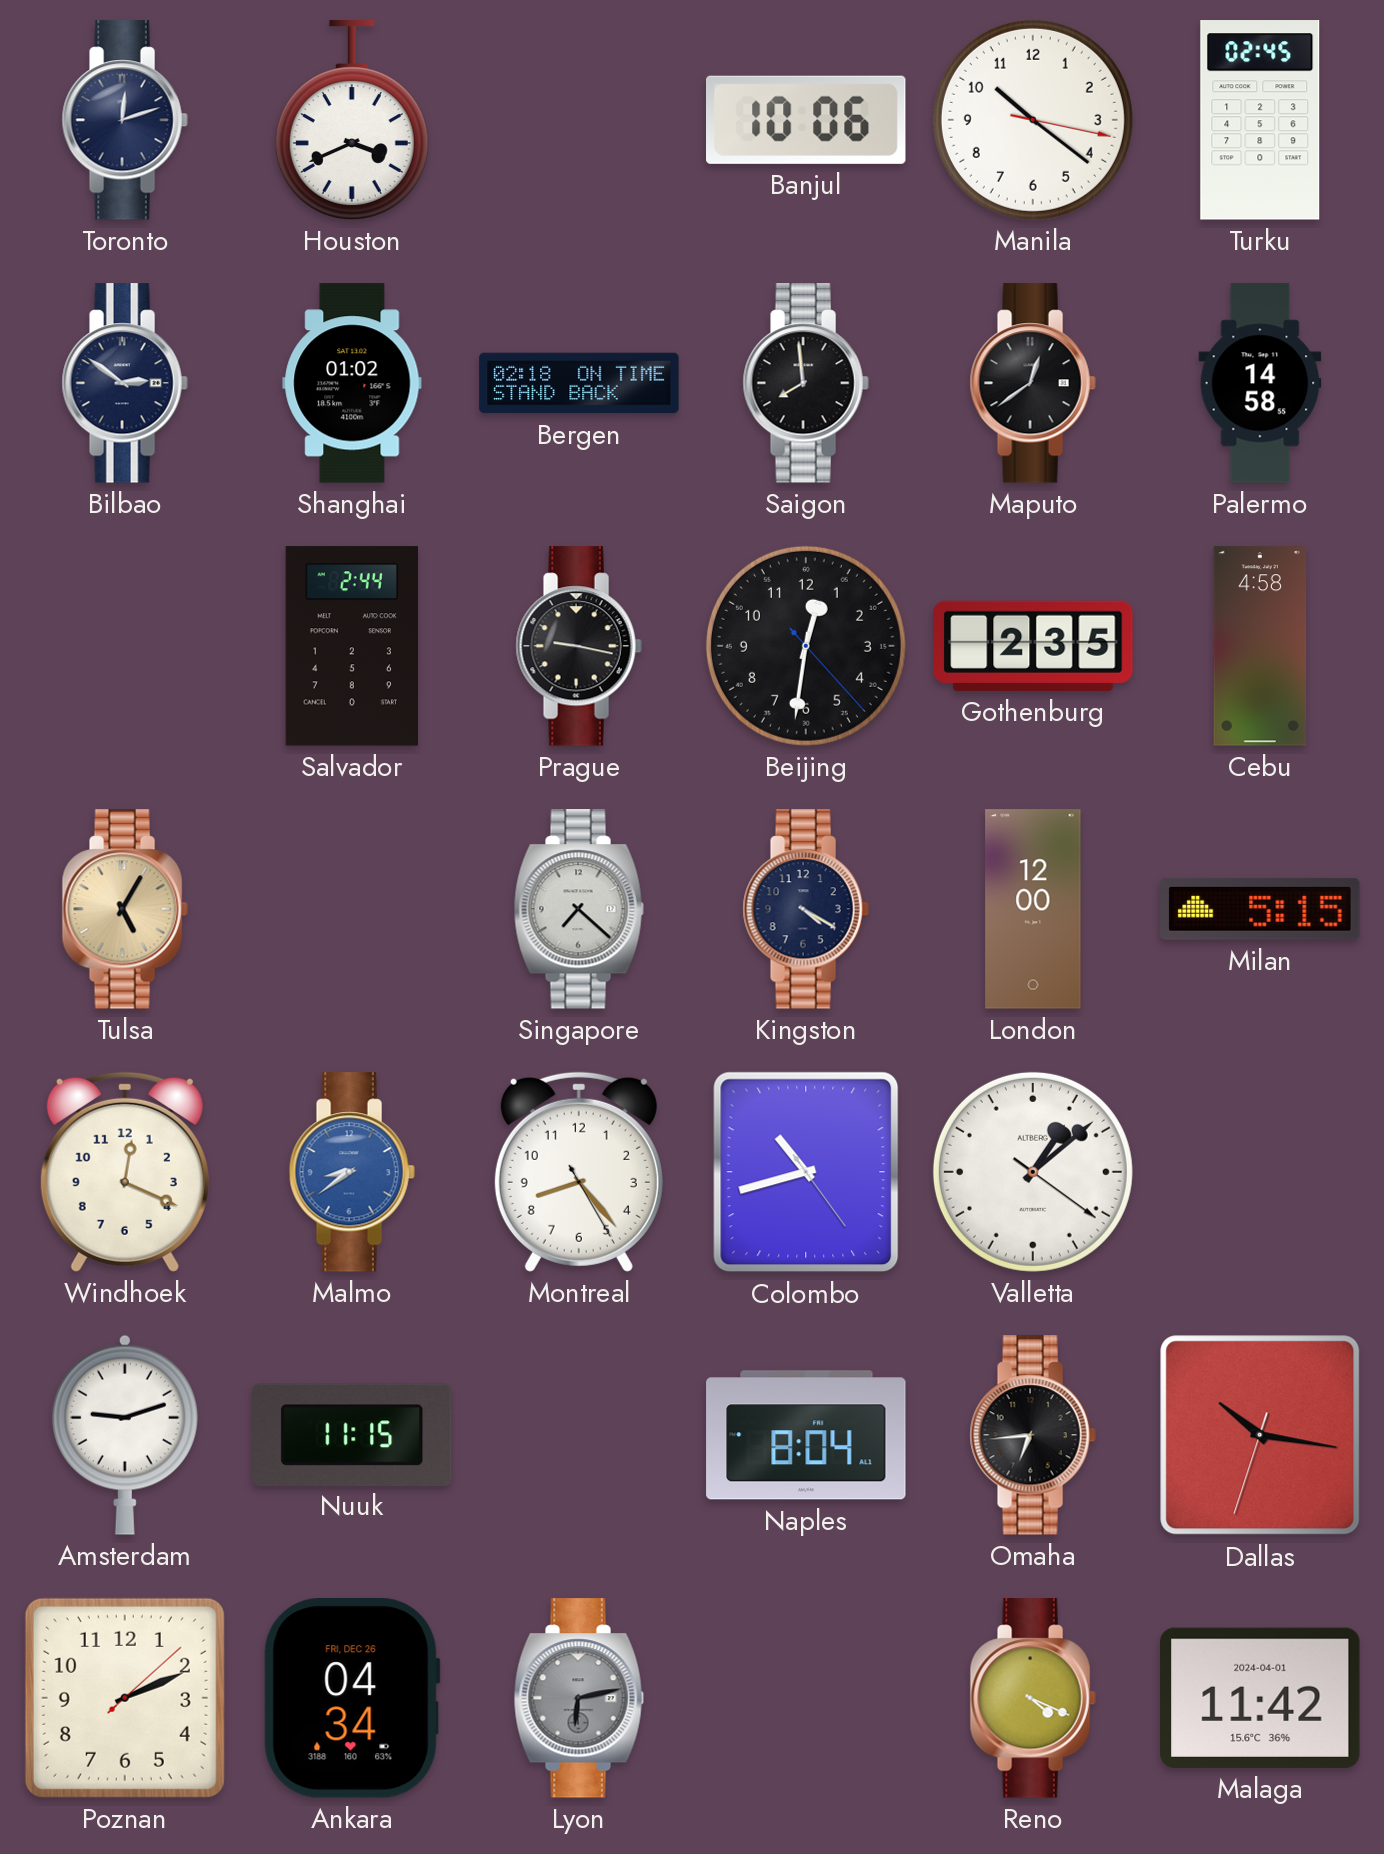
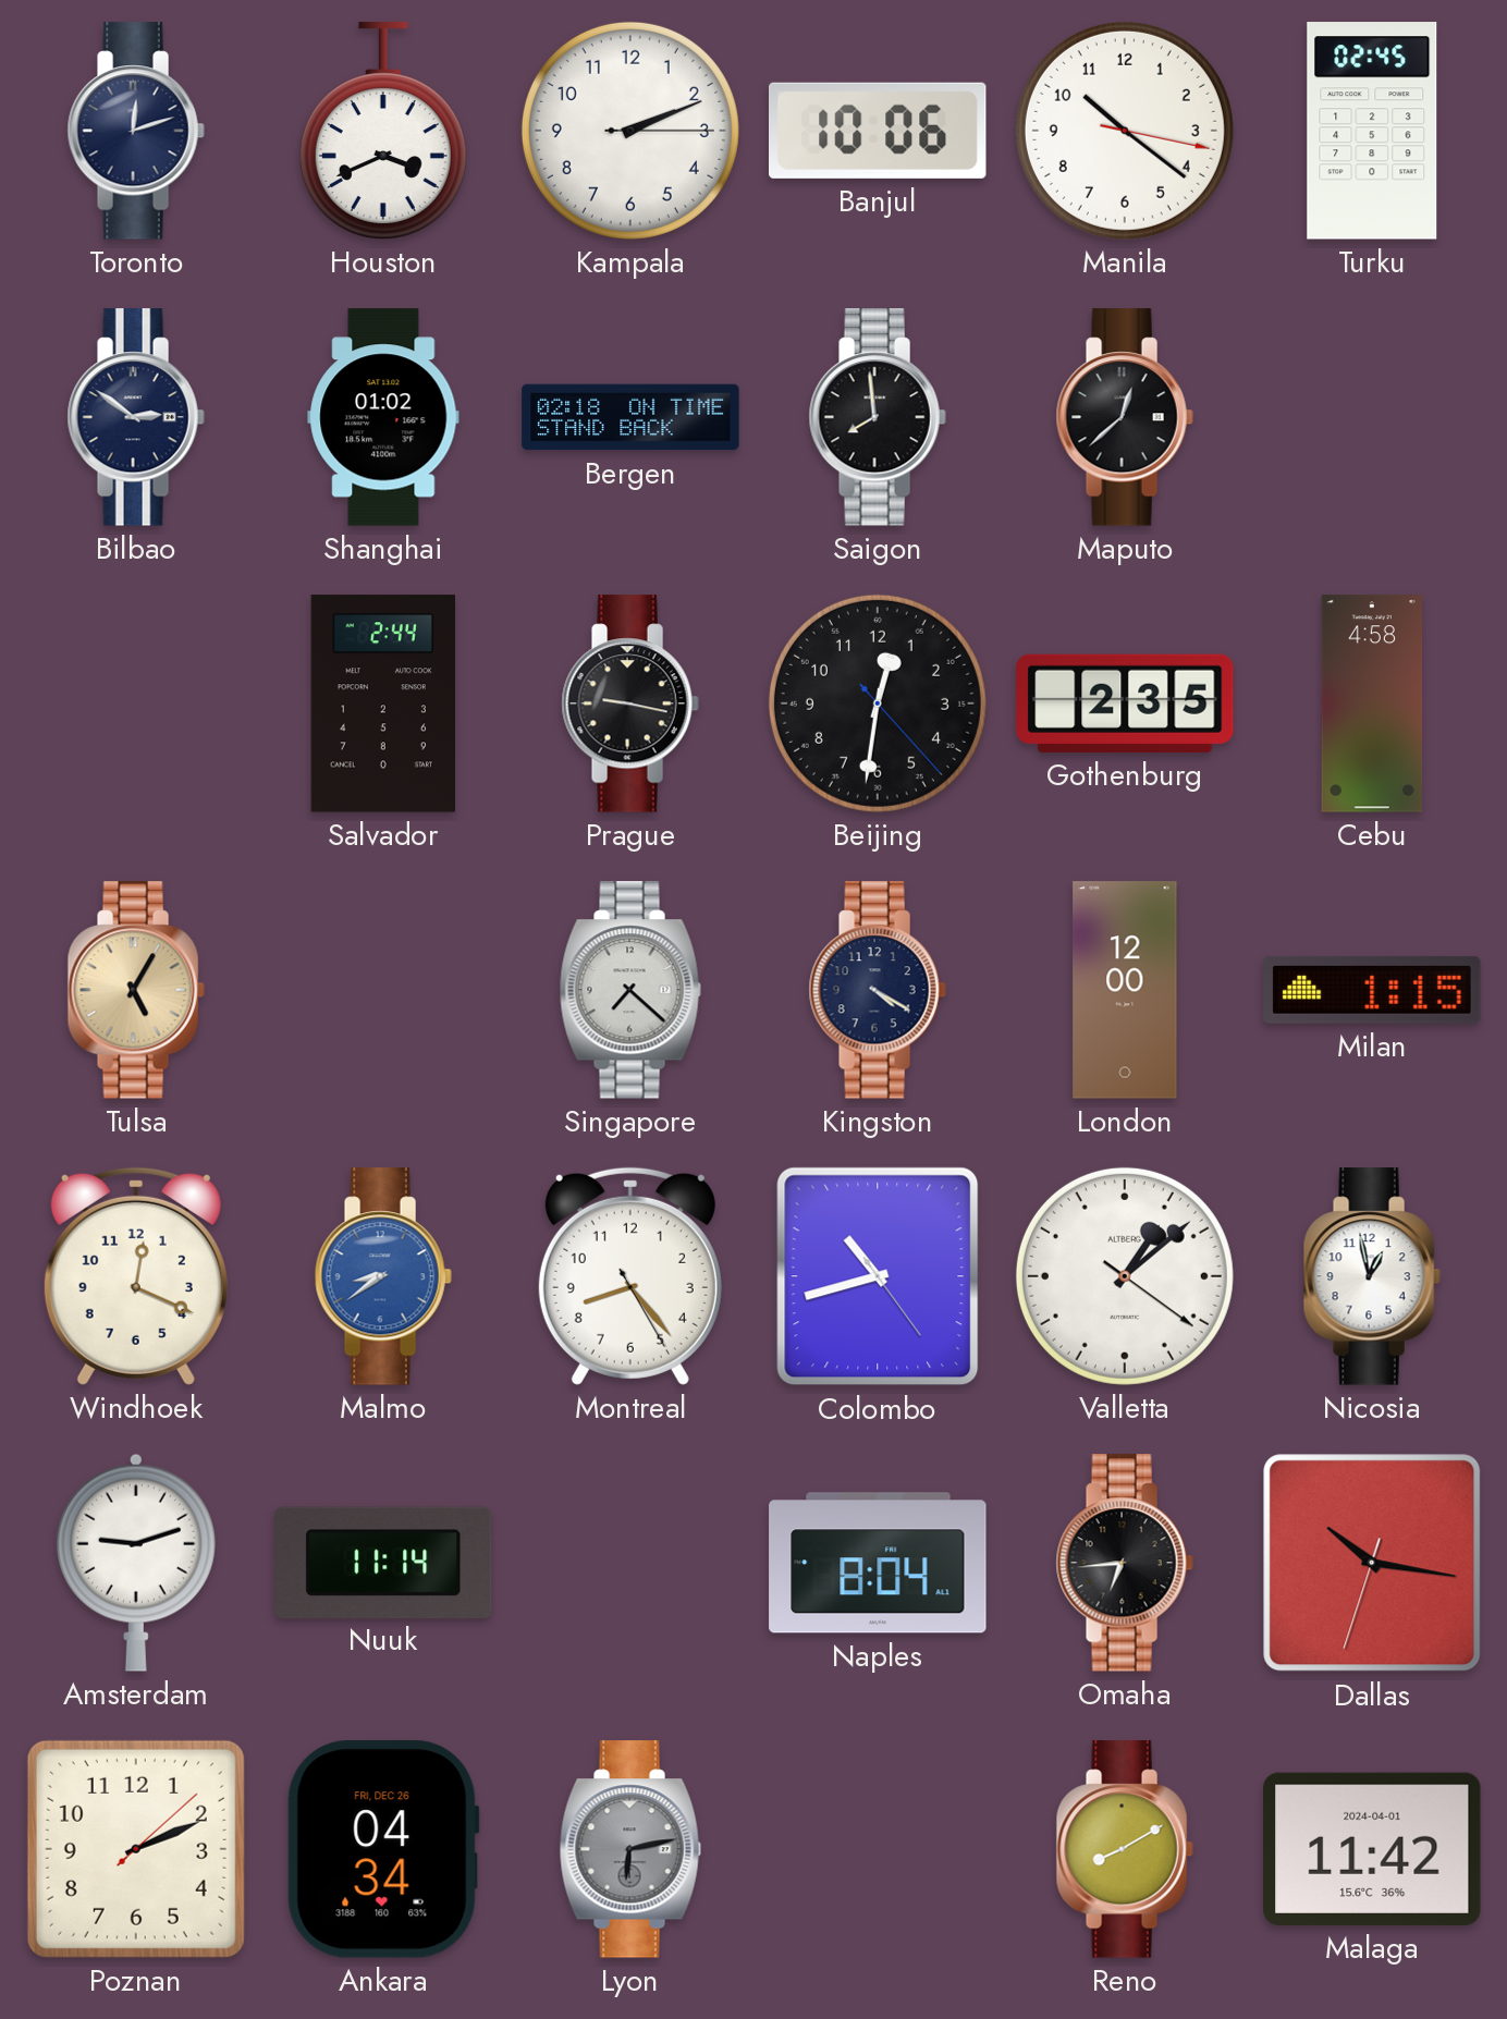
Kampala: none -> 2:11
Maputo: 12:39 -> 12:38
Palermo: 14:58 -> none
Milan: 5:15 -> 1:15
Nicosia: none -> 12:58
Nuuk: 11:15 -> 11:14
Reno: 4:19 -> 8:10
